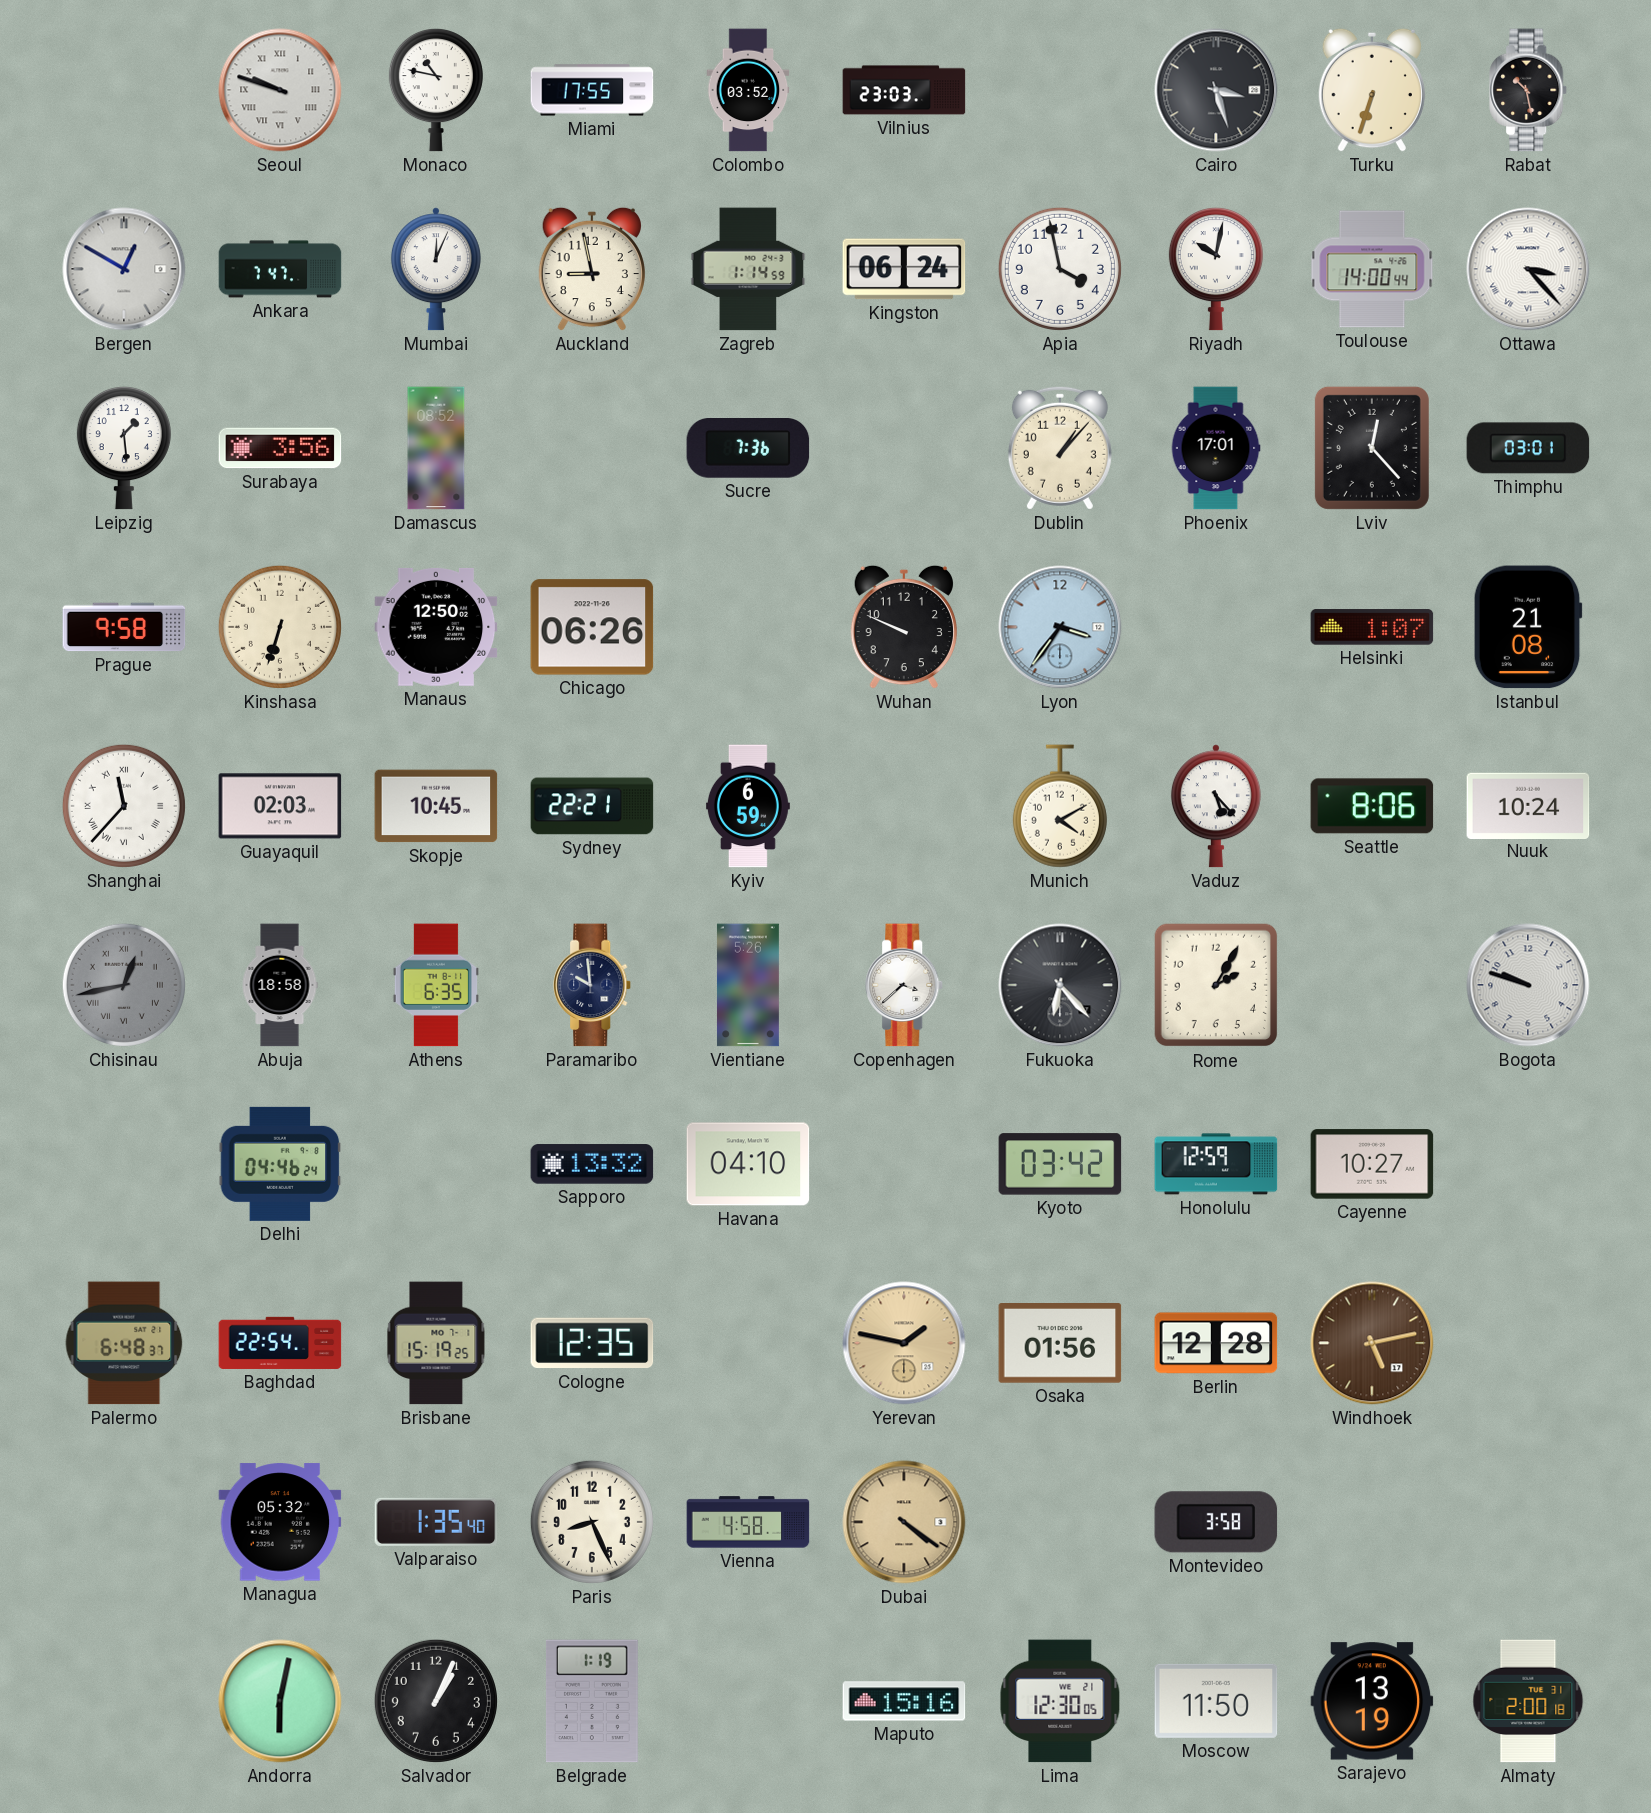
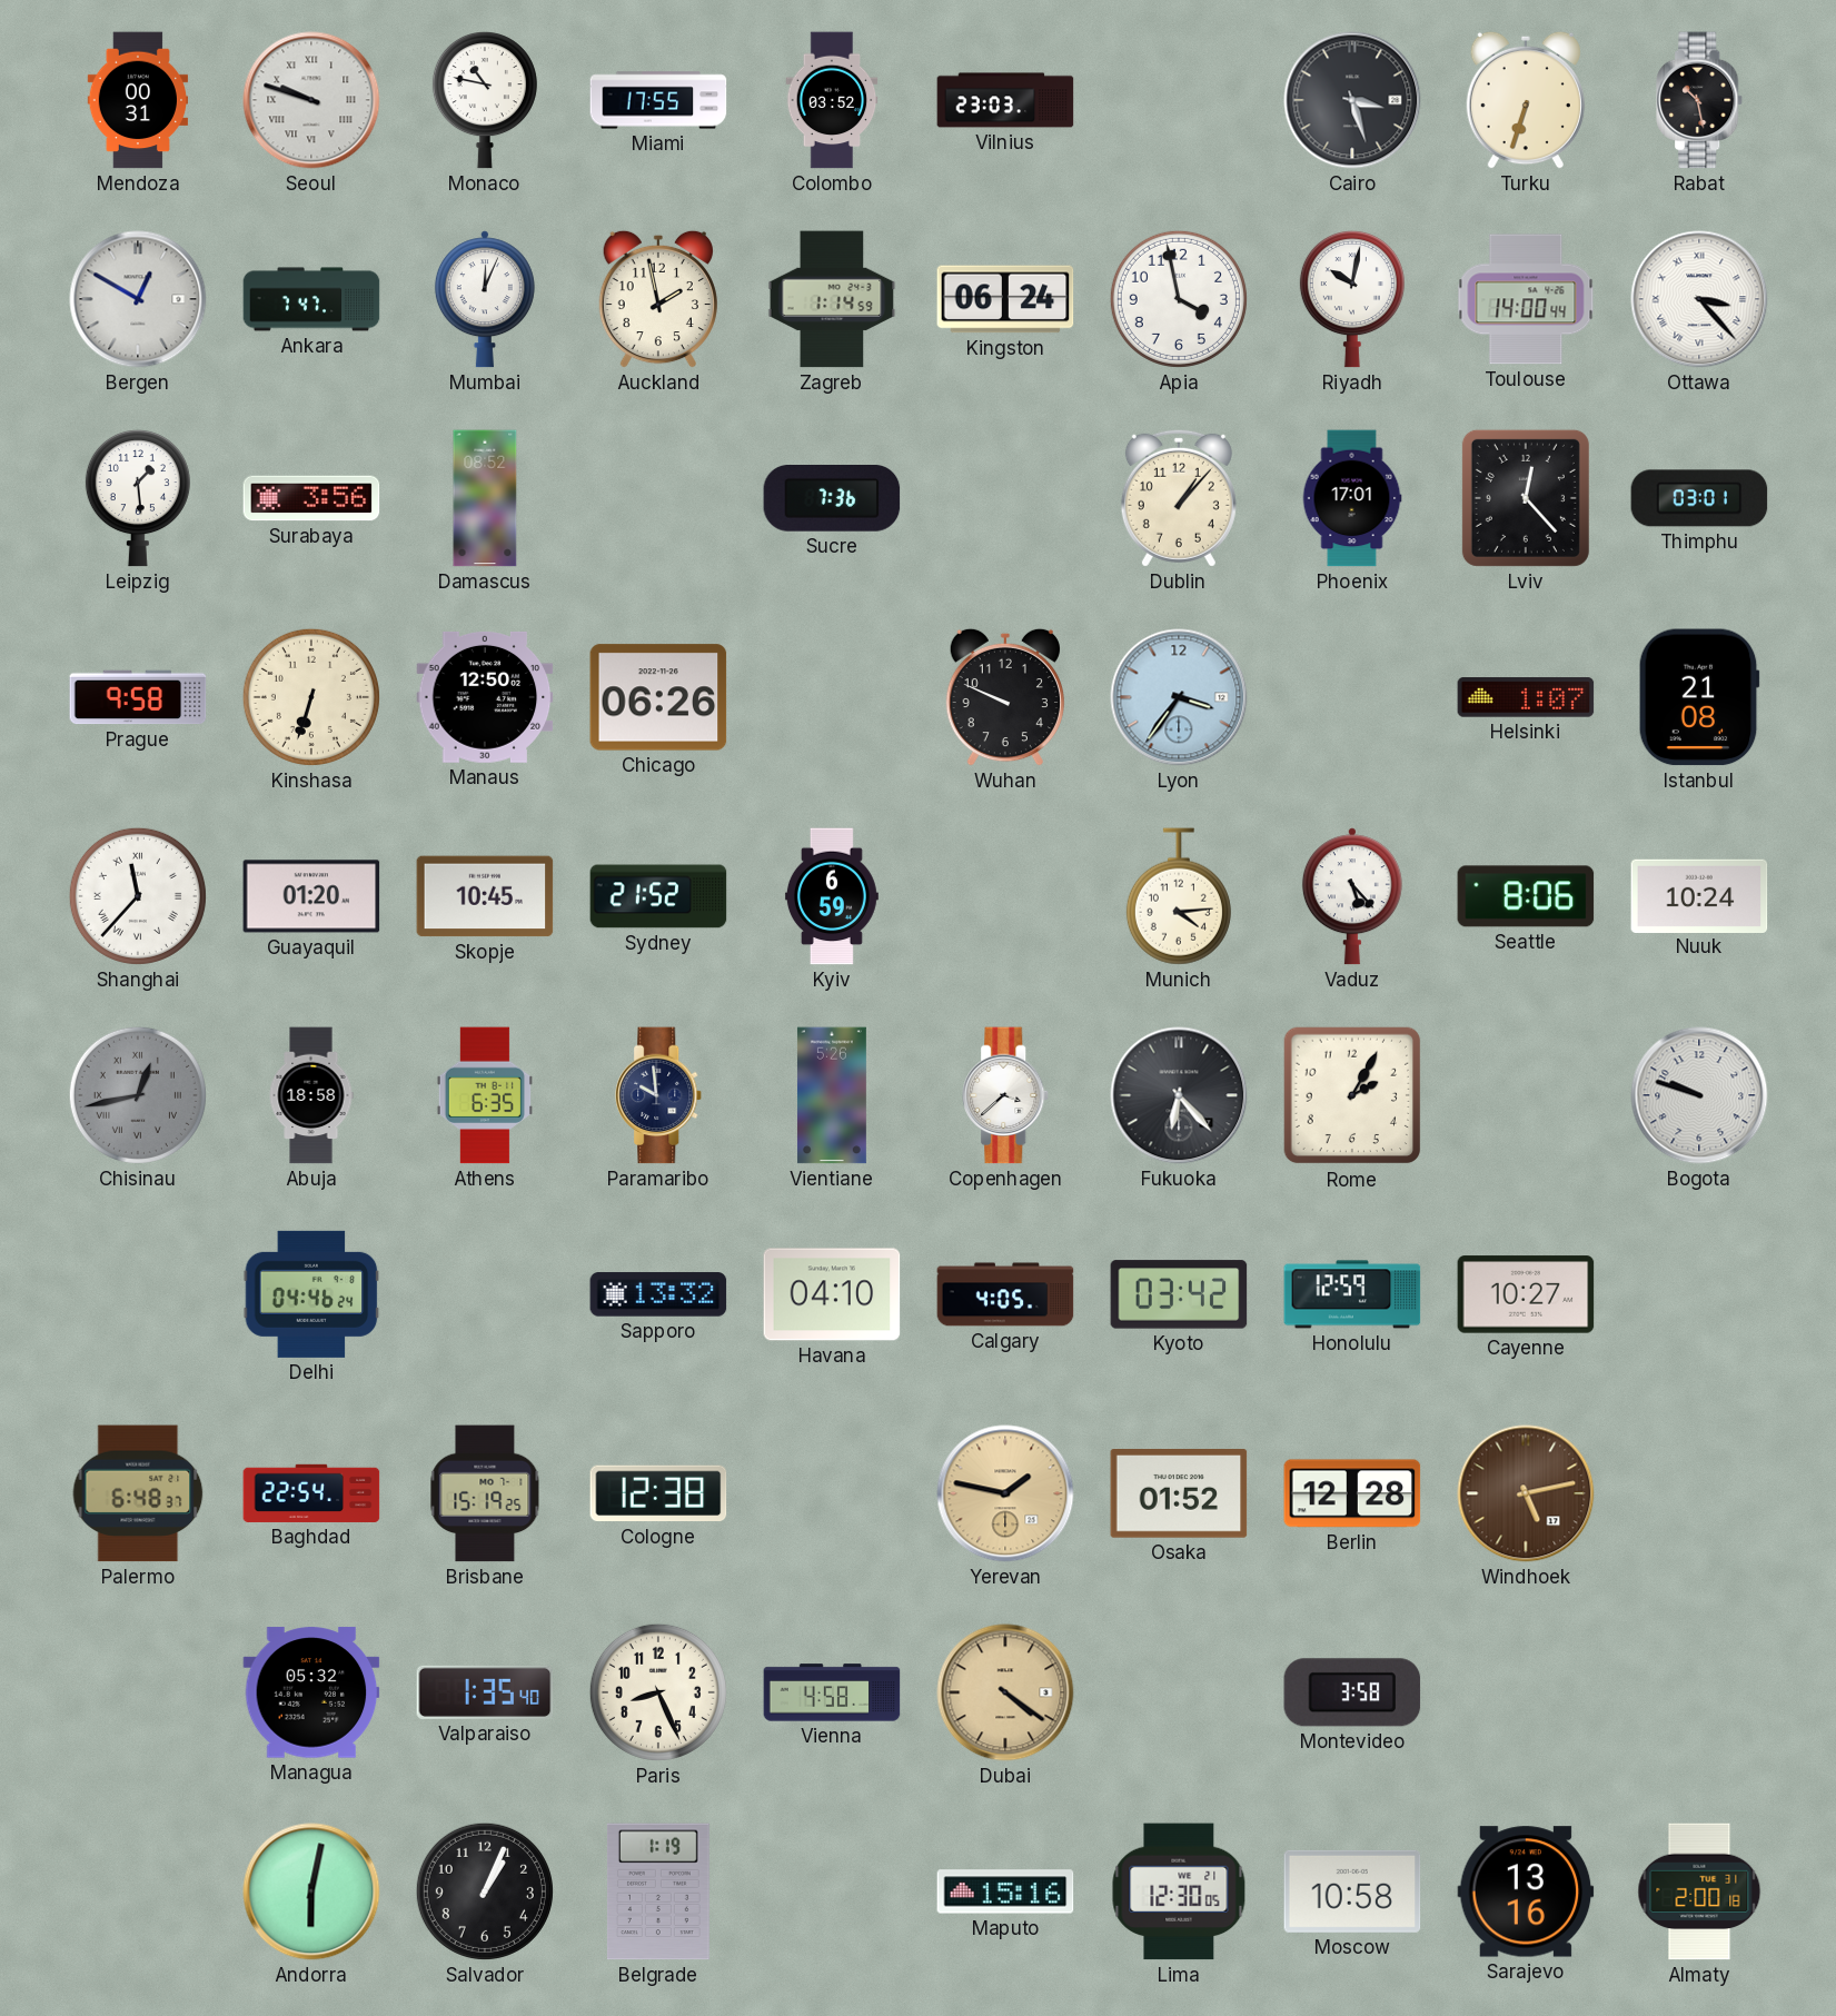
Mendoza: none -> 00:31
Auckland: 8:58 -> 1:58
Guayaquil: 02:03 -> 01:20
Sydney: 22:21 -> 21:52
Munich: 4:10 -> 4:14
Calgary: none -> 4:05
Cologne: 12:35 -> 12:38
Osaka: 01:56 -> 01:52
Moscow: 11:50 -> 10:58
Sarajevo: 13:19 -> 13:16
